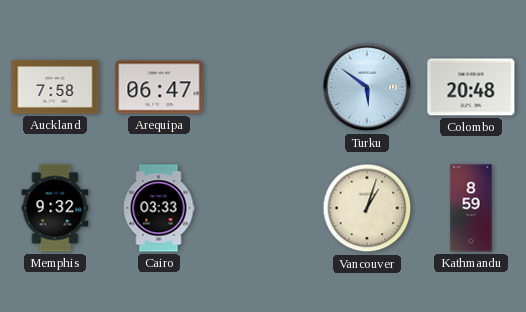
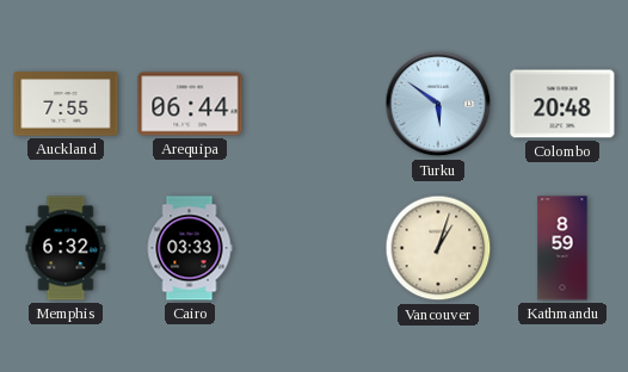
Auckland: 7:58 -> 7:55
Arequipa: 06:47 -> 06:44
Memphis: 9:32 -> 6:32
